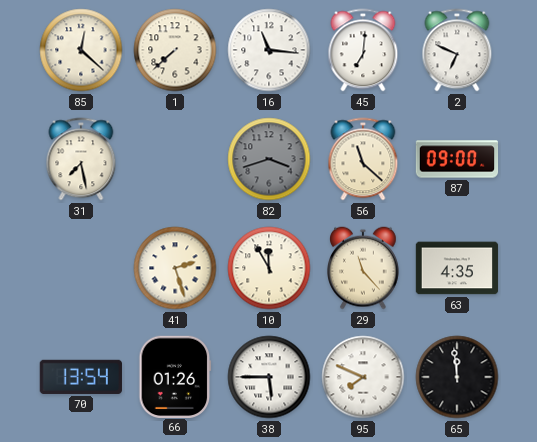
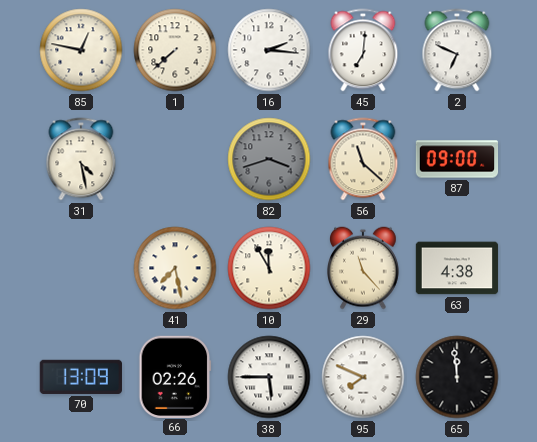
85: 12:22 -> 12:47
16: 11:16 -> 2:16
31: 7:28 -> 4:28
41: 2:27 -> 7:28
63: 4:35 -> 4:38
70: 13:54 -> 13:09
66: 01:26 -> 02:26
